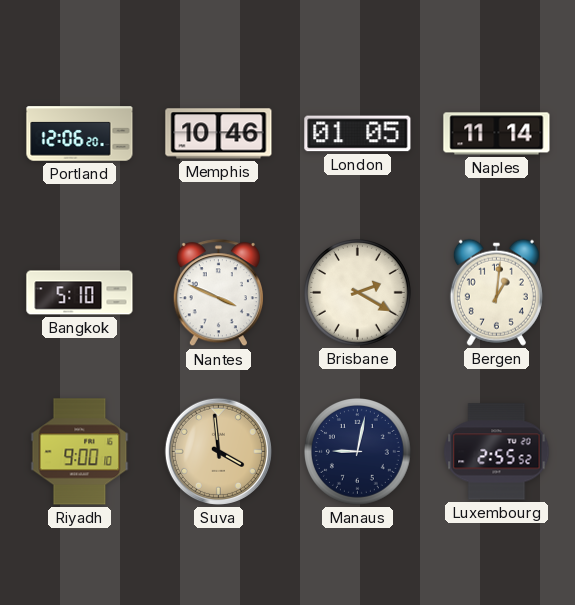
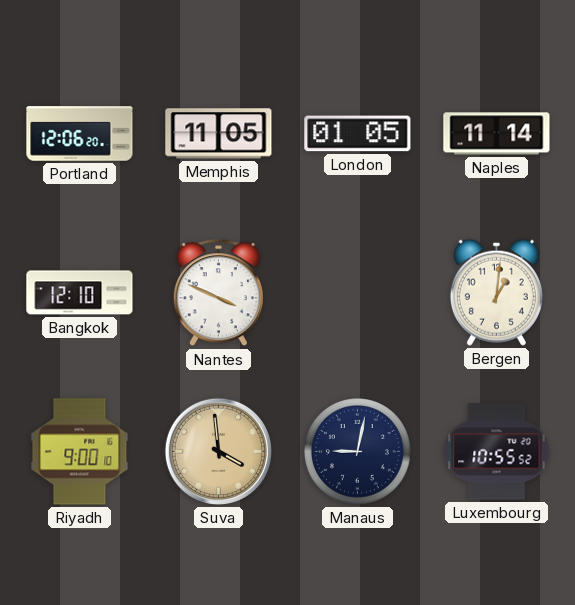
Memphis: 10:46 -> 11:05
Bangkok: 5:10 -> 12:10
Brisbane: 2:20 -> none
Luxembourg: 2:55 -> 10:55
